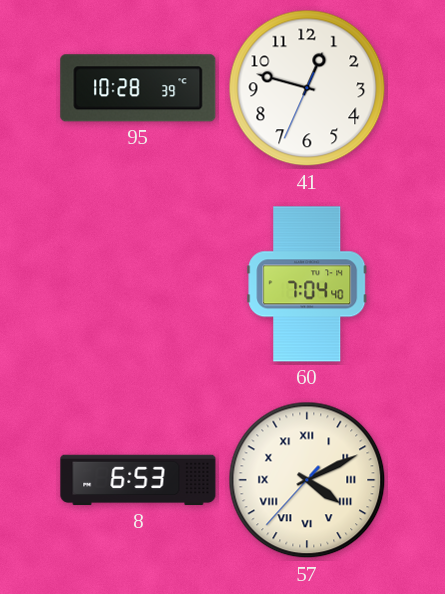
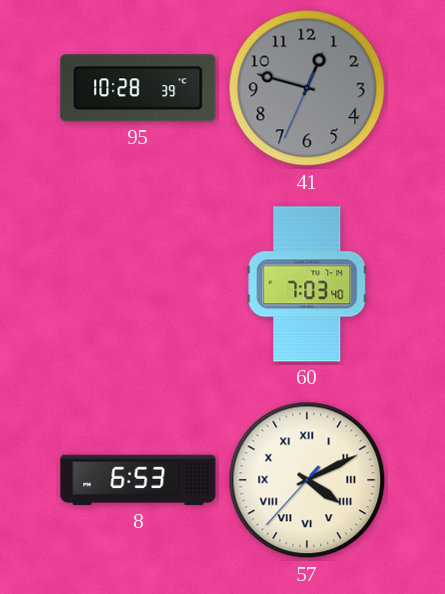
41 dial: white -> grey
60: 7:04 -> 7:03
